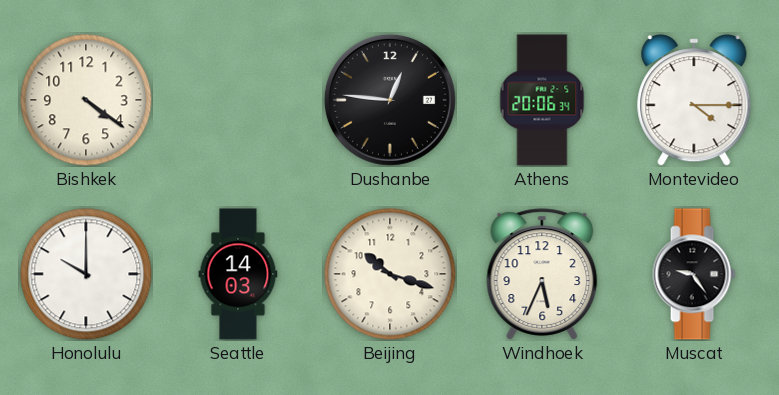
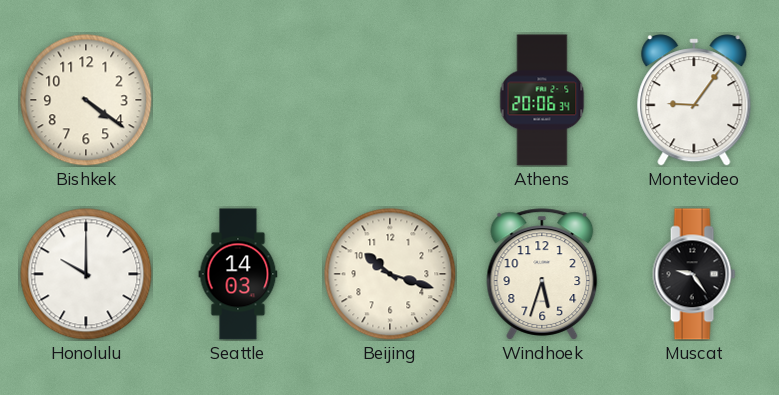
Dushanbe: 12:46 -> none
Montevideo: 4:15 -> 9:06
Windhoek: 5:34 -> 5:33
